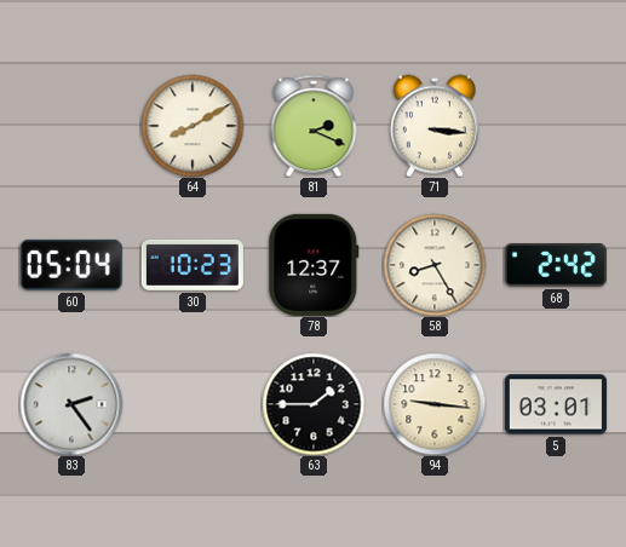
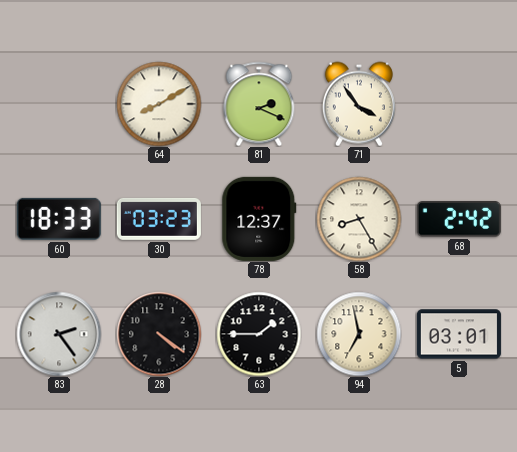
71: 3:16 -> 3:54
60: 05:04 -> 18:33
30: 10:23 -> 03:23
28: none -> 4:21
94: 9:16 -> 6:58
